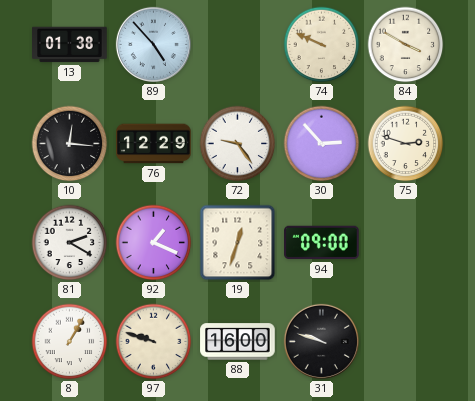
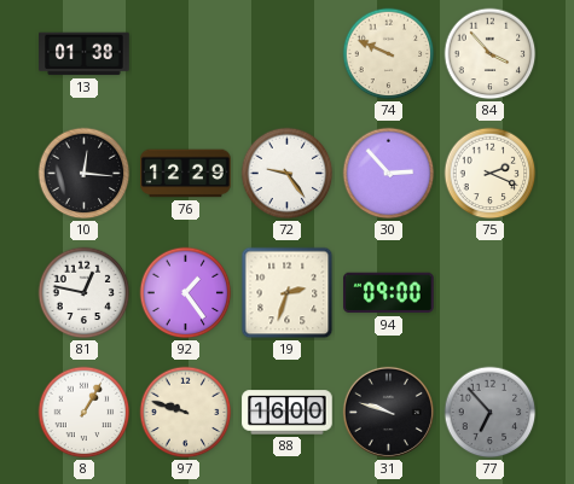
89: 4:53 -> none
84: 3:50 -> 3:53
75: 2:48 -> 2:19
81: 2:20 -> 12:47
92: 1:19 -> 1:24
19: 12:33 -> 2:33
77: none -> 6:53
